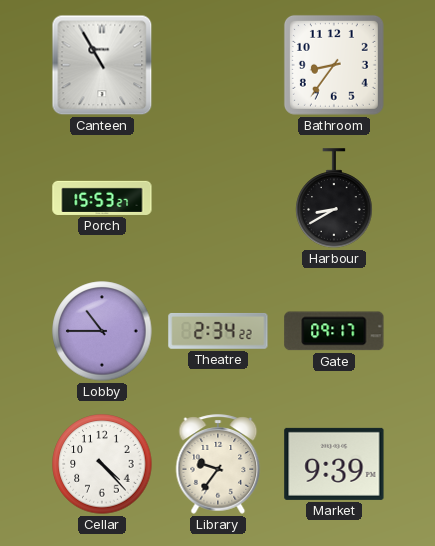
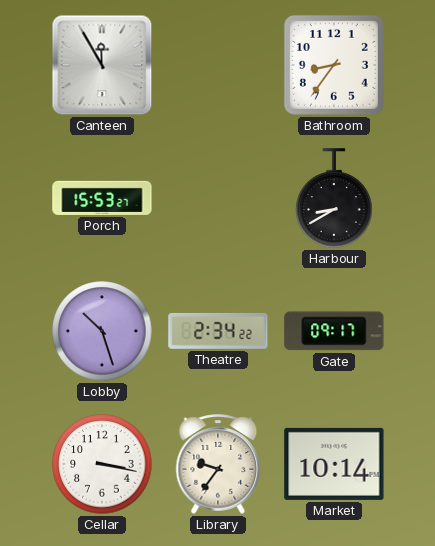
Canteen: 10:55 -> 11:55
Lobby: 10:45 -> 10:27
Cellar: 4:23 -> 3:17
Market: 9:39 -> 10:14
